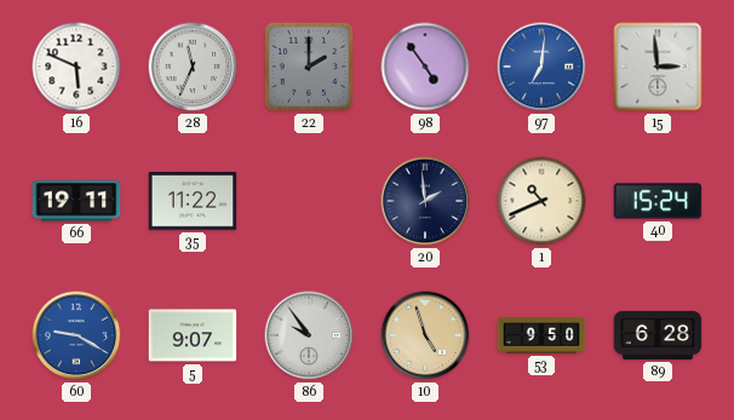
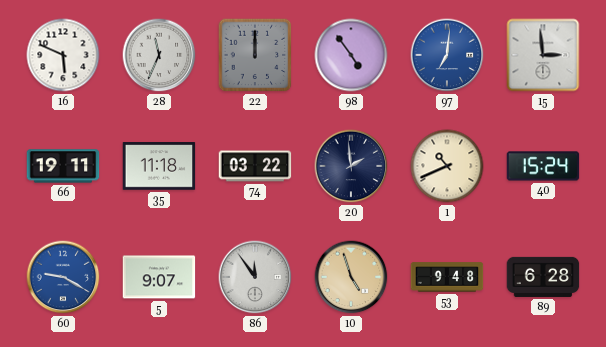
22: 2:00 -> 12:00
35: 11:22 -> 11:18
74: none -> 03:22
86: 9:54 -> 11:54
53: 9:50 -> 9:48
